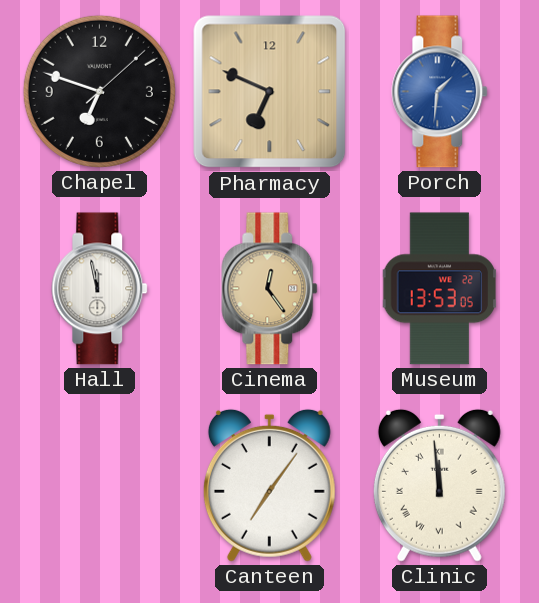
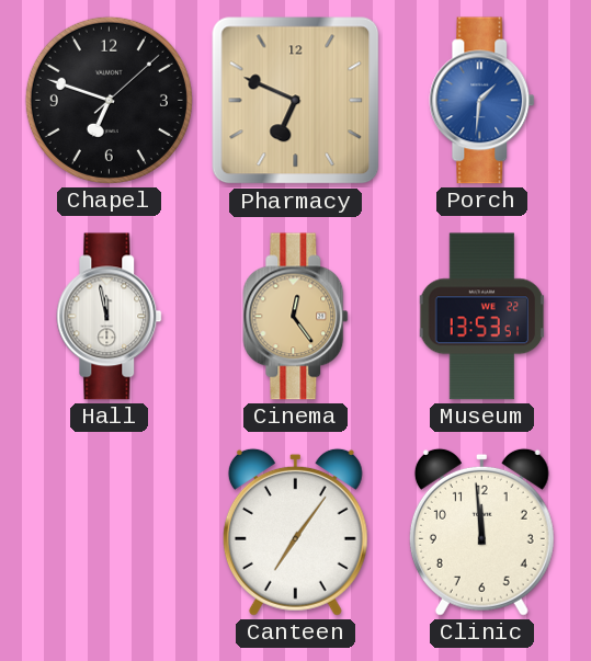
Museum: 13:53:05 -> 13:53:51
Clinic numerals: Roman -> Arabic
